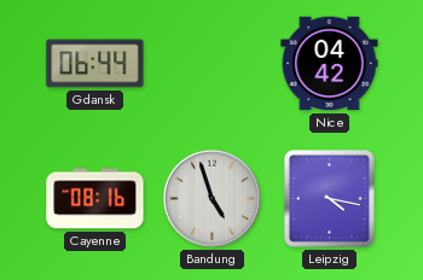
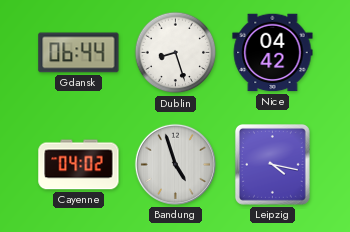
Dublin: none -> 8:27
Cayenne: 08:16 -> 04:02
